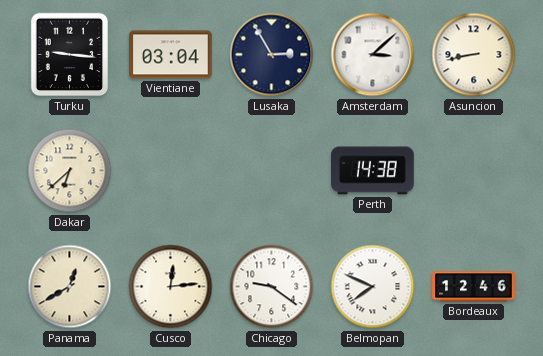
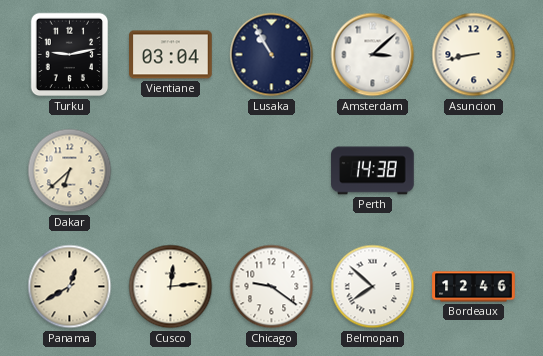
Turku: 9:16 -> 9:13
Lusaka: 2:55 -> 10:55
Belmopan: 7:49 -> 7:52
